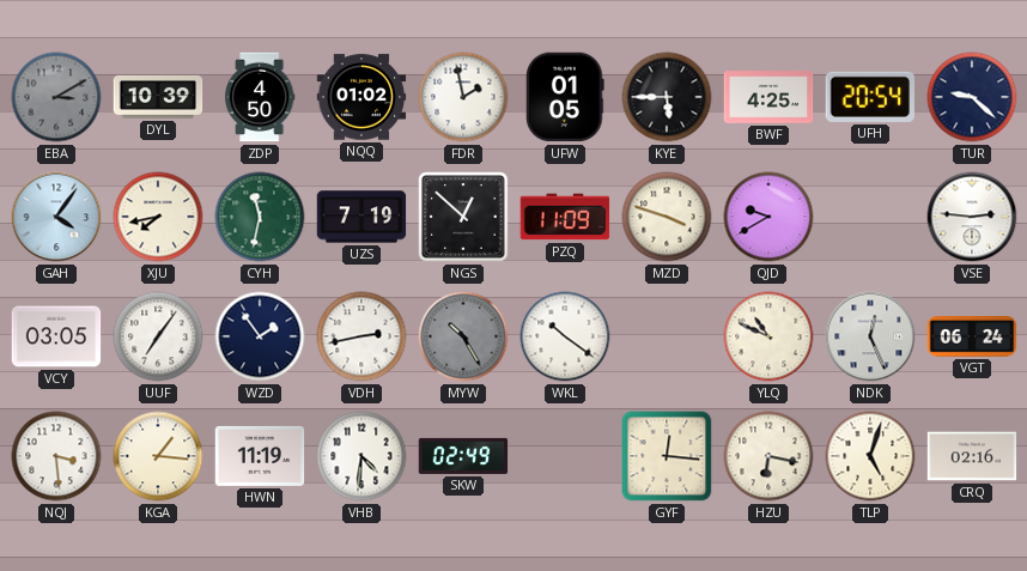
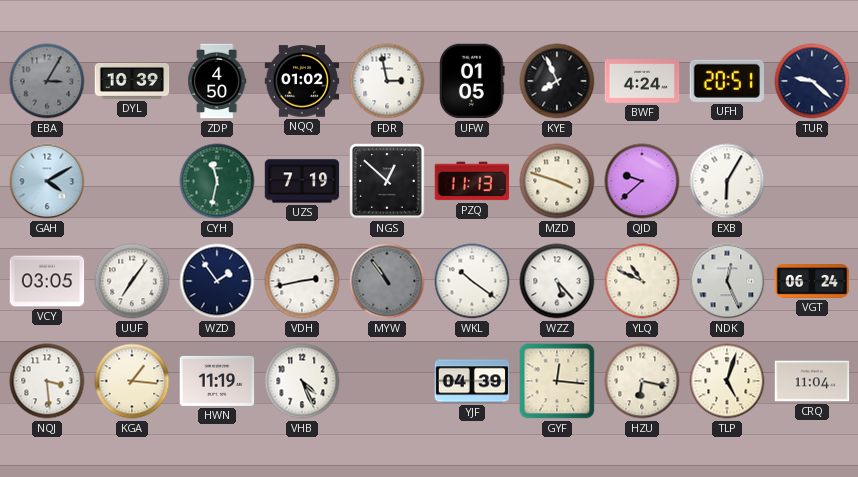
EBA: 3:10 -> 3:05
FDR: 1:58 -> 2:58
KYE: 5:45 -> 7:56
BWF: 4:25 -> 4:24
UFH: 20:54 -> 20:51
GAH: 4:06 -> 4:10
XJU: 7:43 -> none
PZQ: 11:09 -> 11:13
QJD: 9:40 -> 9:38
EXB: none -> 6:05
VSE: 2:46 -> none
MYW: 10:25 -> 10:54
WZZ: none -> 5:23
VHB: 4:31 -> 4:26
SKW: 02:49 -> none
YJF: none -> 04:39
CRQ: 02:16 -> 11:04
